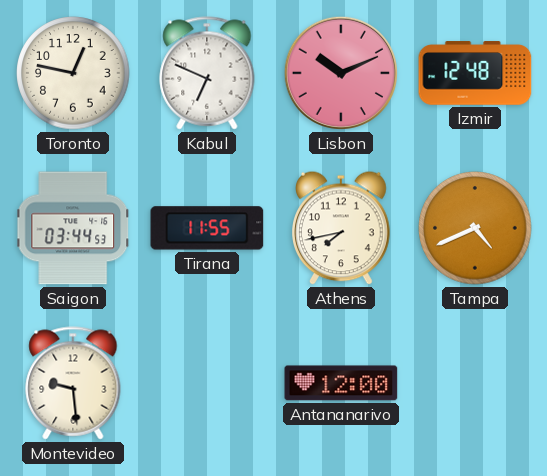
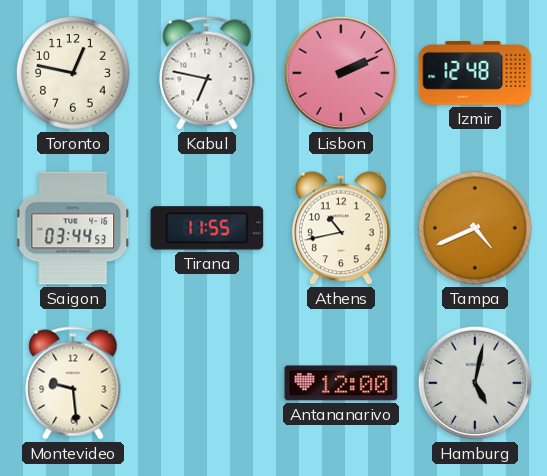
Kabul: 6:49 -> 6:47
Lisbon: 10:11 -> 2:11
Athens: 7:43 -> 10:43
Hamburg: none -> 5:02
